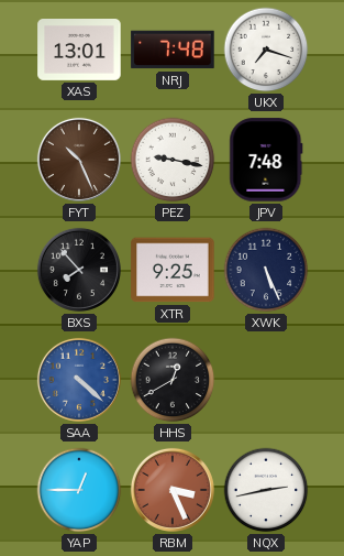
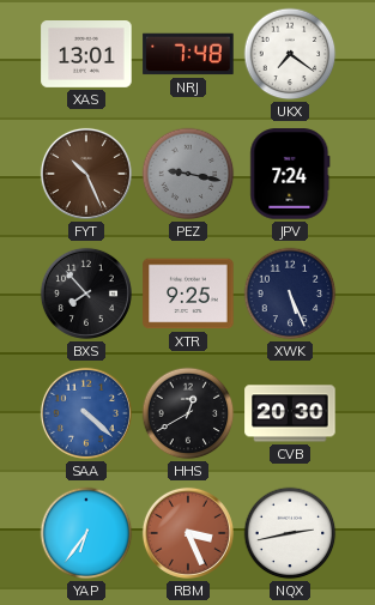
UKX: 7:18 -> 7:21
PEZ dial: white -> grey
JPV: 7:48 -> 7:24
CVB: none -> 20:30
YAP: 12:45 -> 6:36
